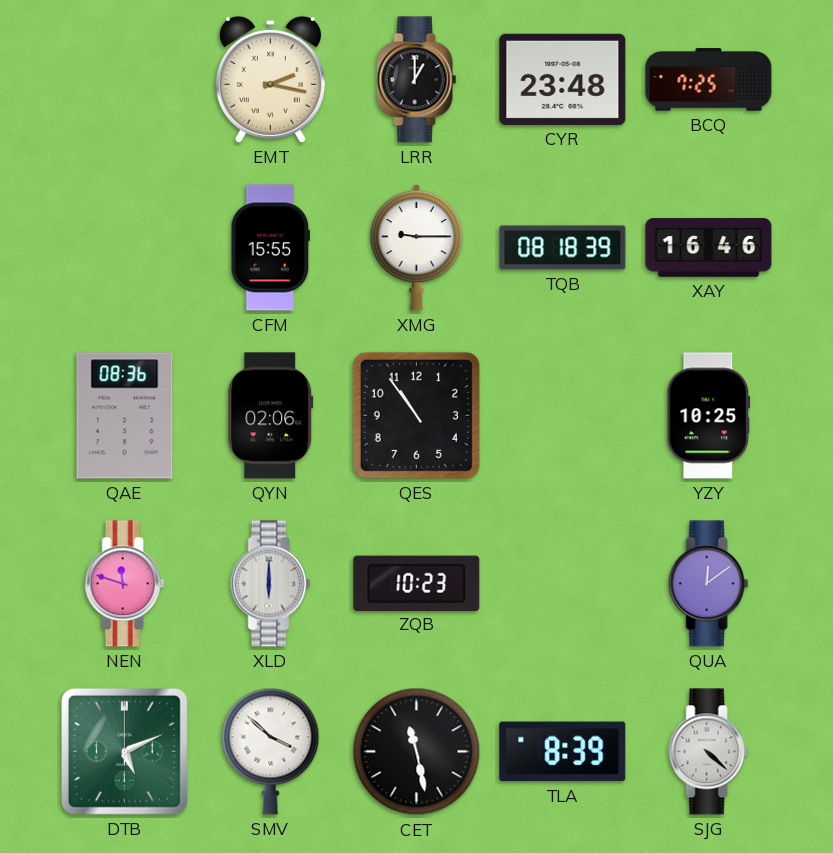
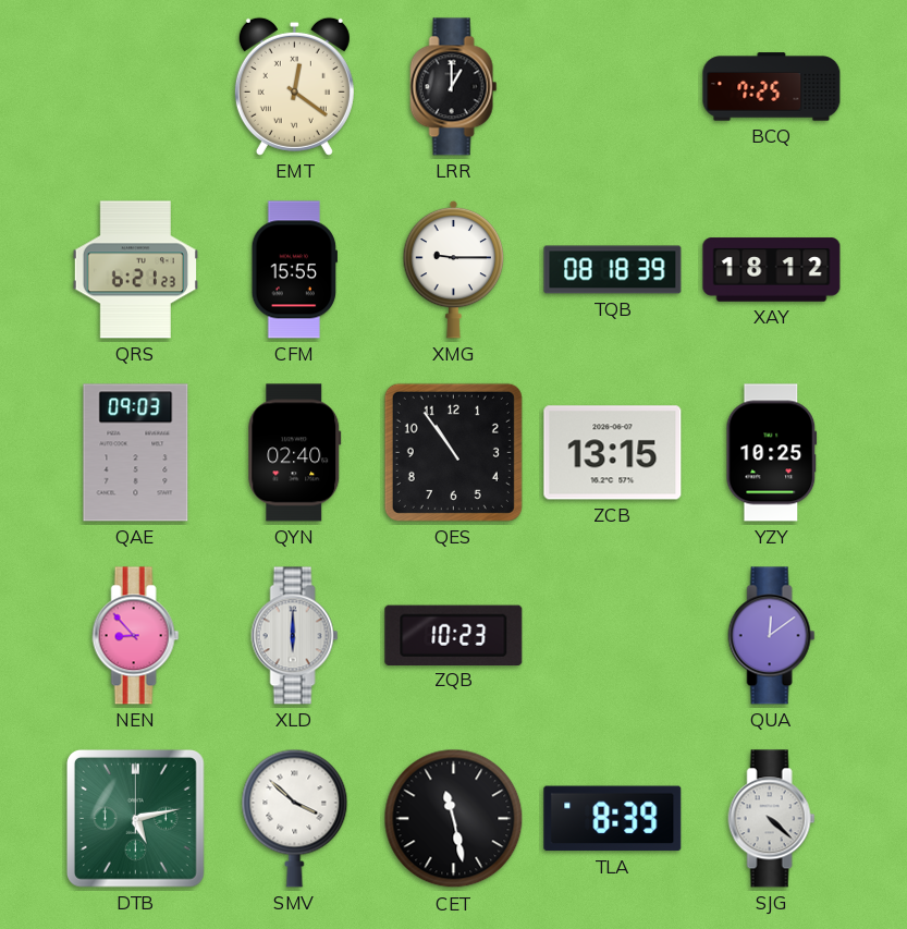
EMT: 2:17 -> 12:21
CYR: 23:48 -> none
QRS: none -> 6:21
XAY: 16:46 -> 18:12
QAE: 08:36 -> 09:03
QYN: 02:06 -> 02:40
ZCB: none -> 13:15
NEN: 11:48 -> 8:53
DTB: 5:11 -> 5:13
